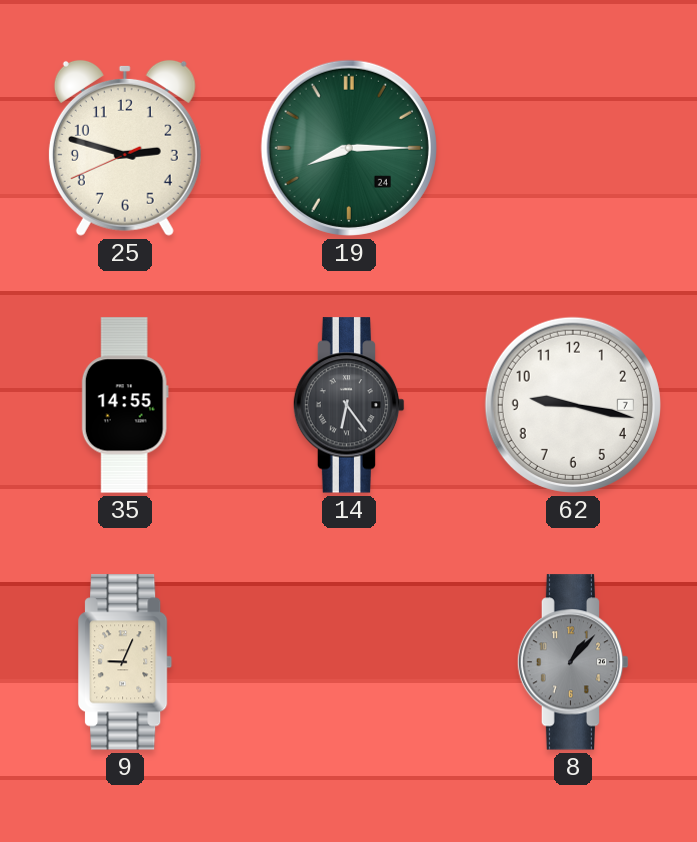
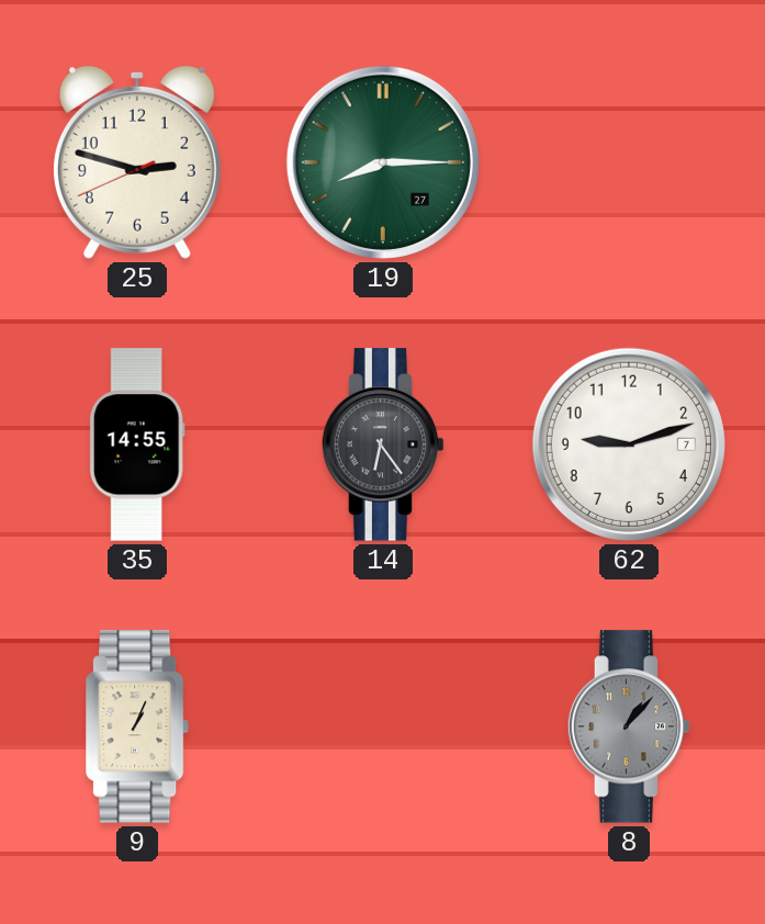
19 date: 24 -> 27
62: 9:17 -> 9:12
9: 9:04 -> 1:04
